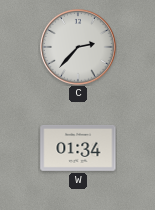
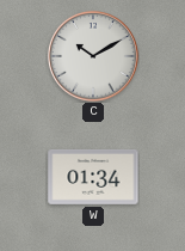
C: 2:37 -> 10:10
